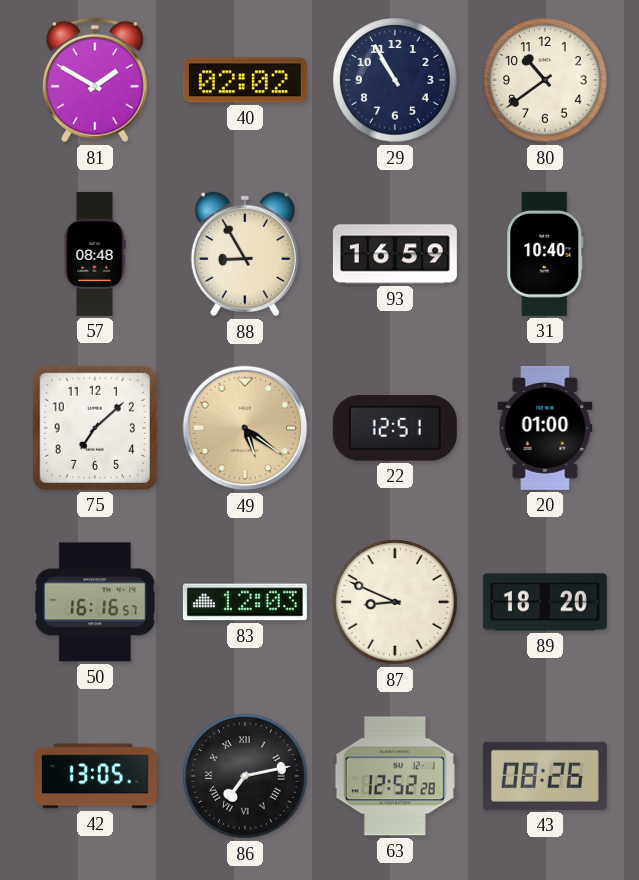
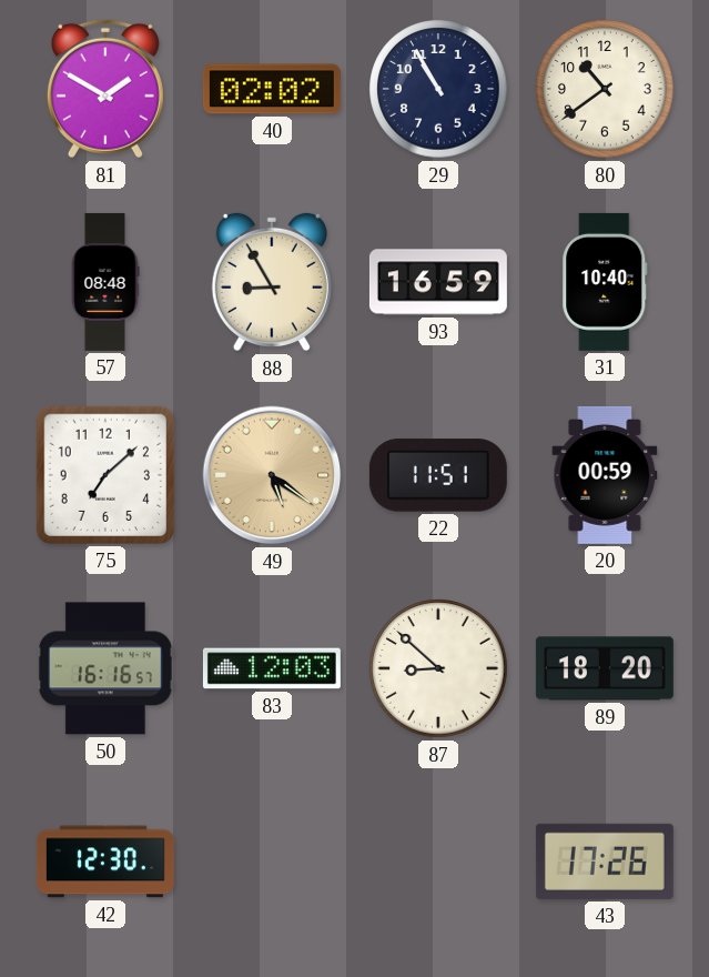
22: 12:51 -> 11:51
20: 01:00 -> 00:59
87: 8:49 -> 8:52
42: 13:05 -> 12:30
86: 7:13 -> none
63: 12:52 -> none
43: 08:26 -> 17:26
